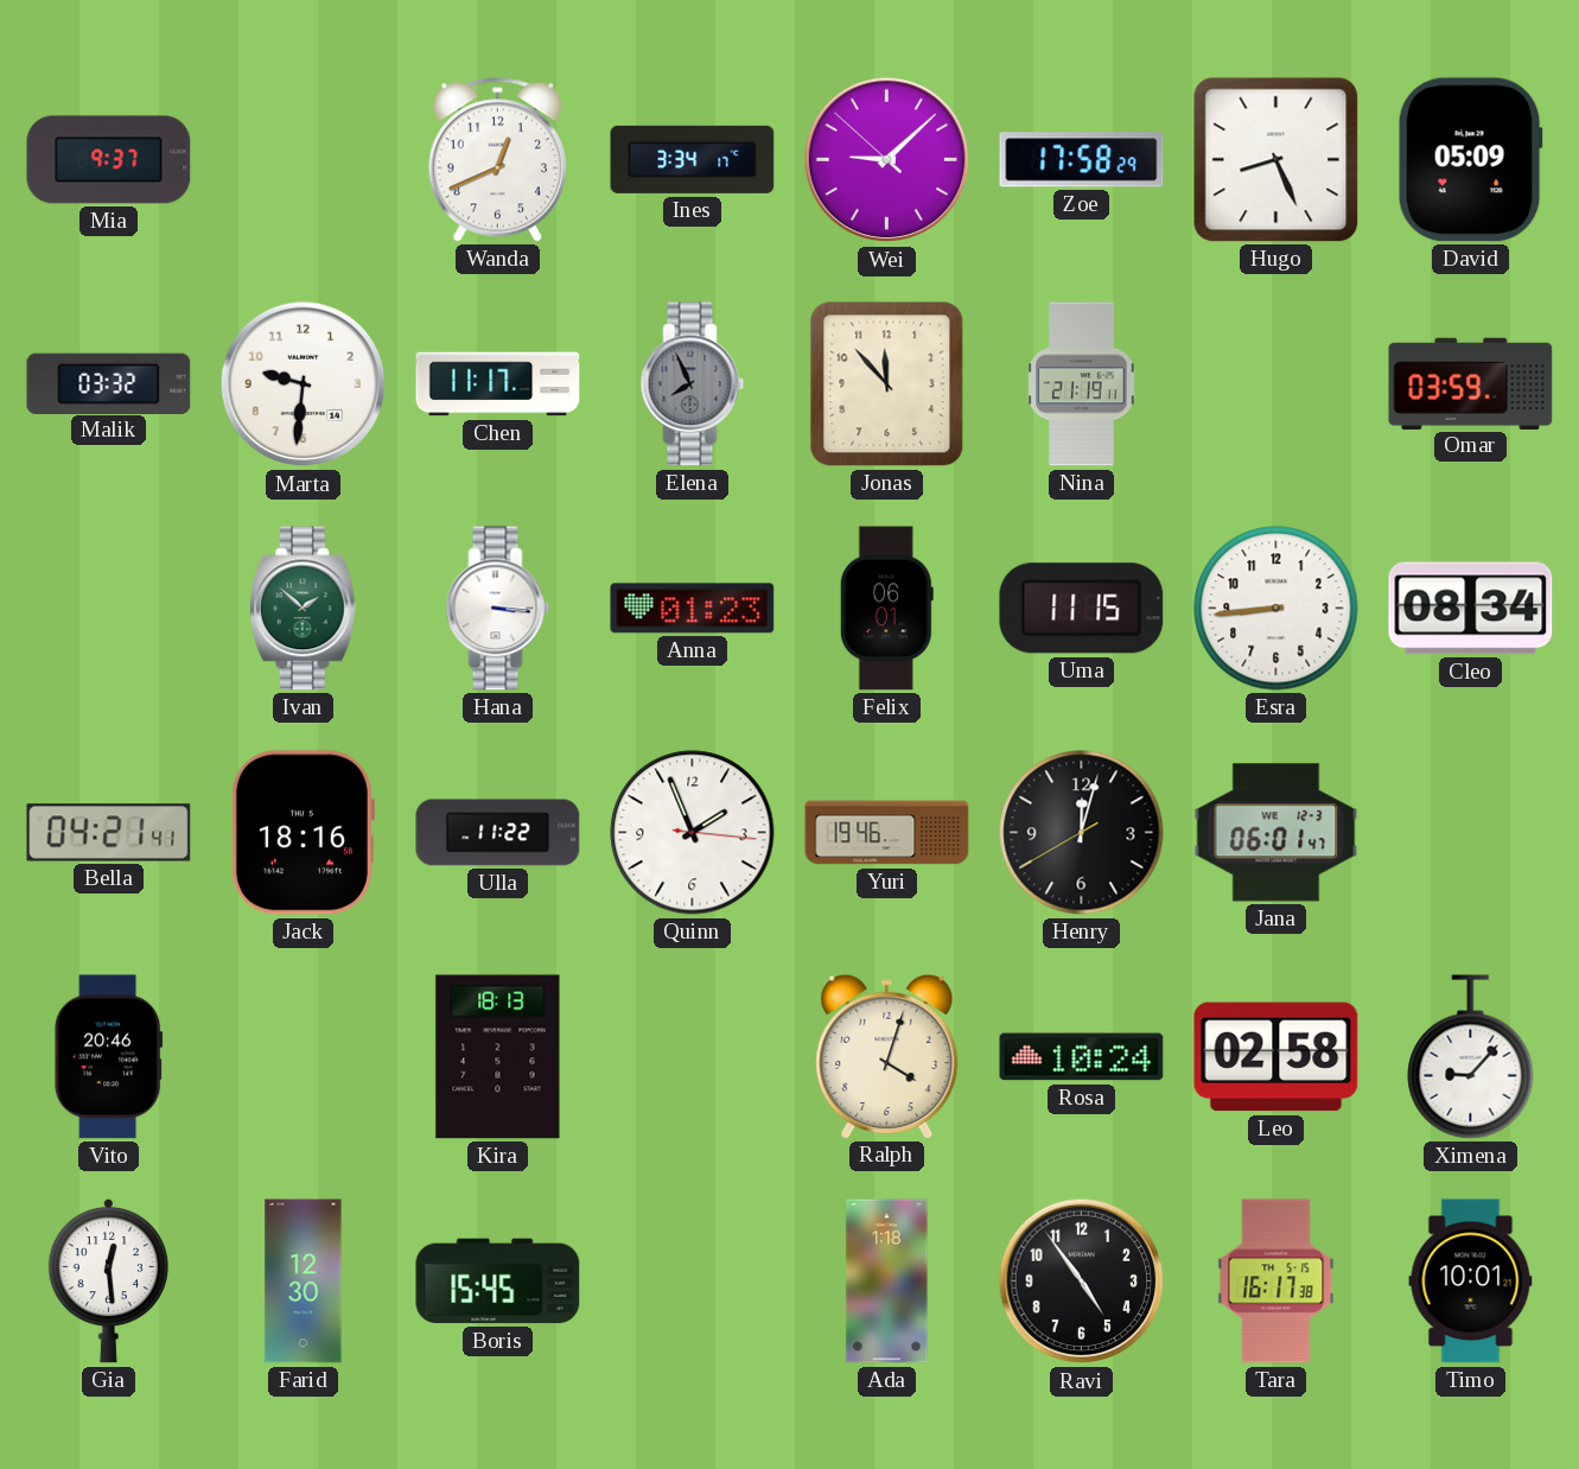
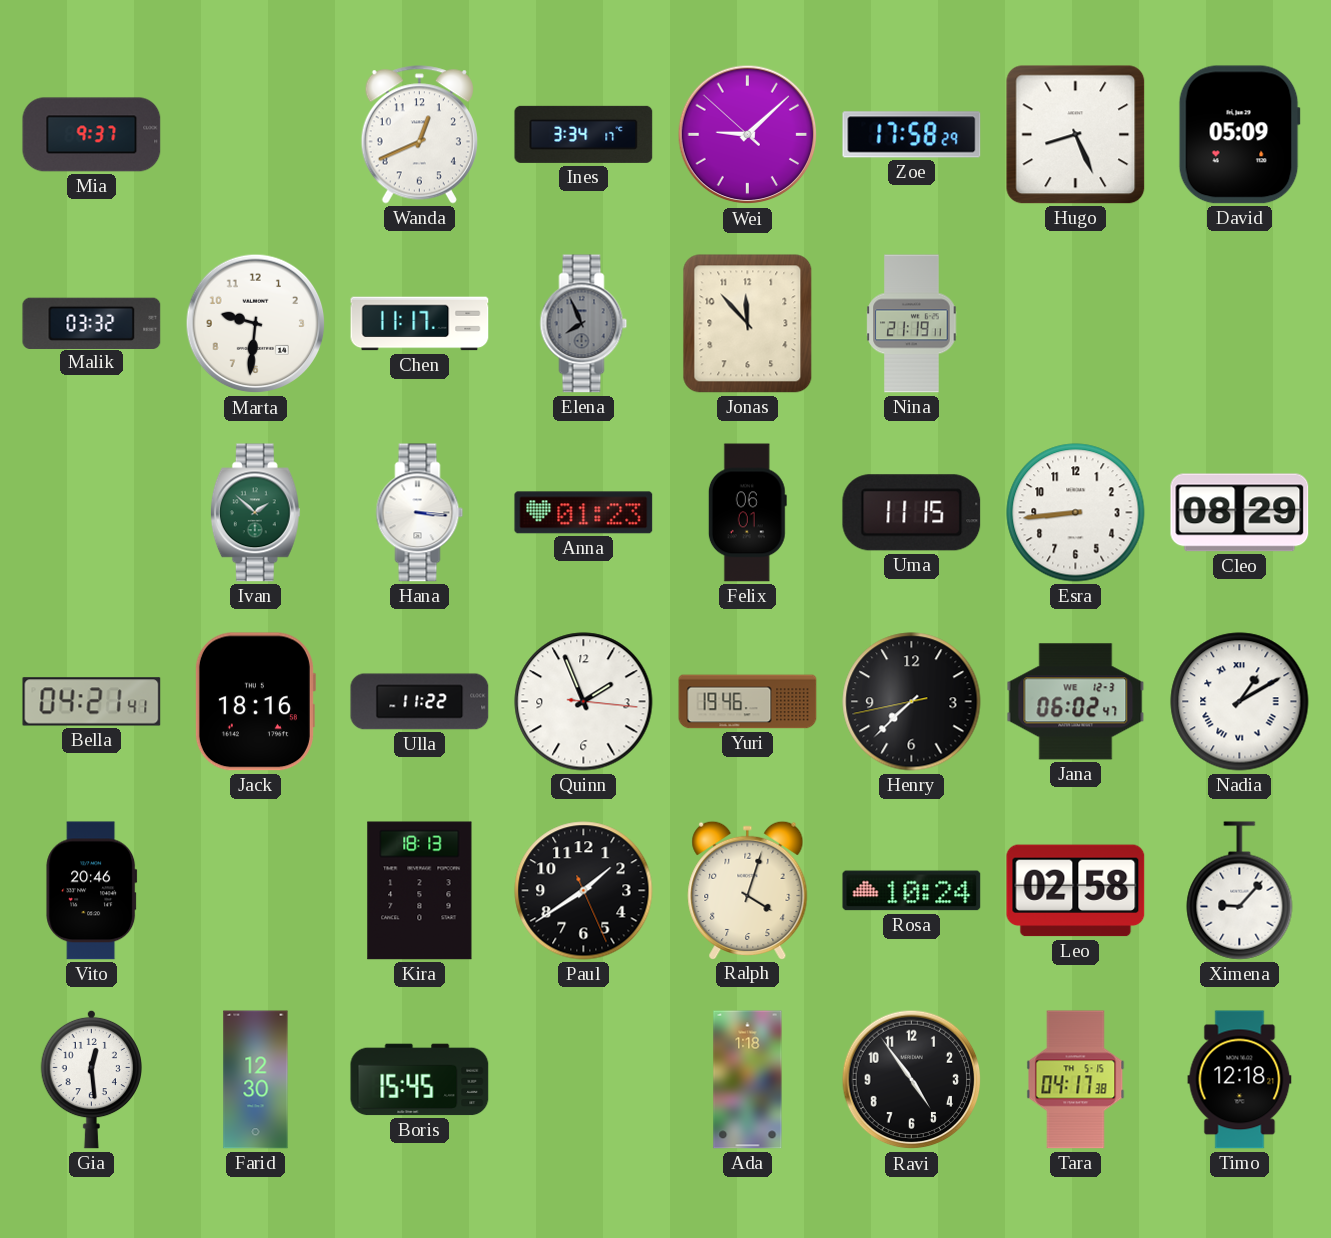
Omar: 03:59 -> none
Cleo: 08:34 -> 08:29
Henry: 12:02 -> 7:37
Jana: 06:01 -> 06:02
Nadia: none -> 1:10
Paul: none -> 1:39
Tara: 16:17 -> 04:17
Timo: 10:01 -> 12:18
